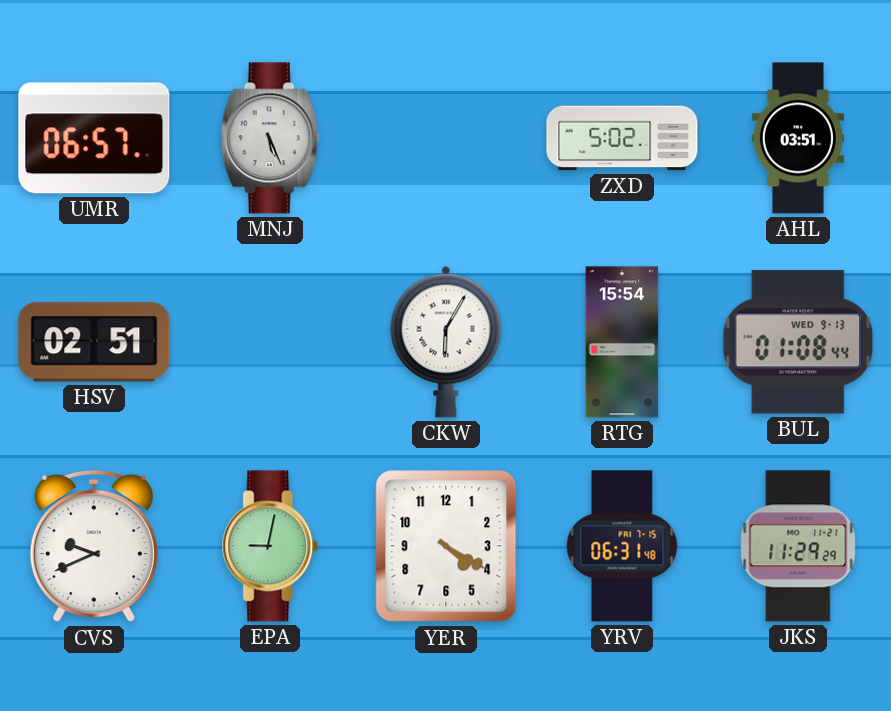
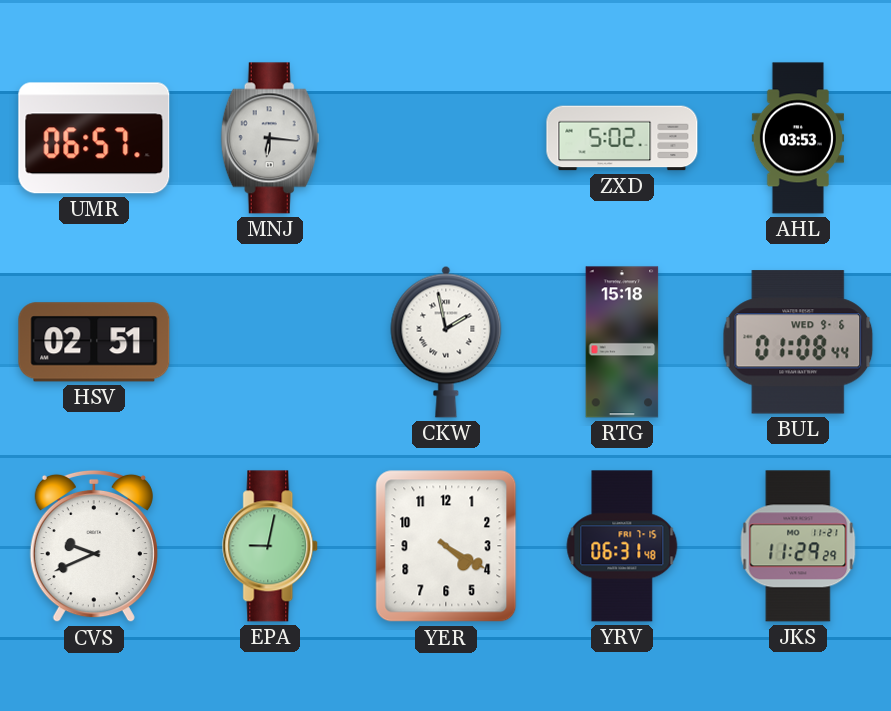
MNJ: 5:26 -> 6:16
AHL: 03:51 -> 03:53
CKW: 6:05 -> 1:58
RTG: 15:54 -> 15:18
BUL date: WED 9-13 -> WED 9-6
